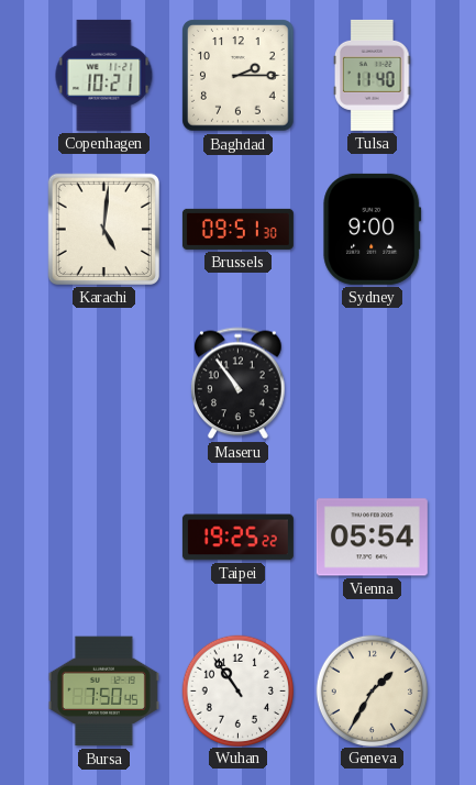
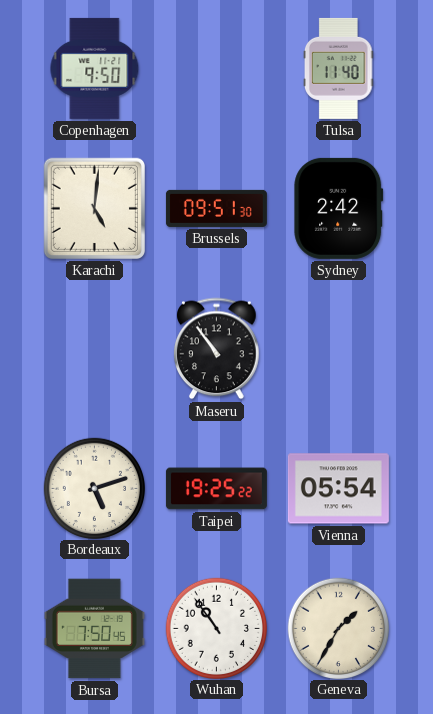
Copenhagen: 10:21 -> 9:50
Baghdad: 2:15 -> none
Sydney: 9:00 -> 2:42
Bordeaux: none -> 5:12
